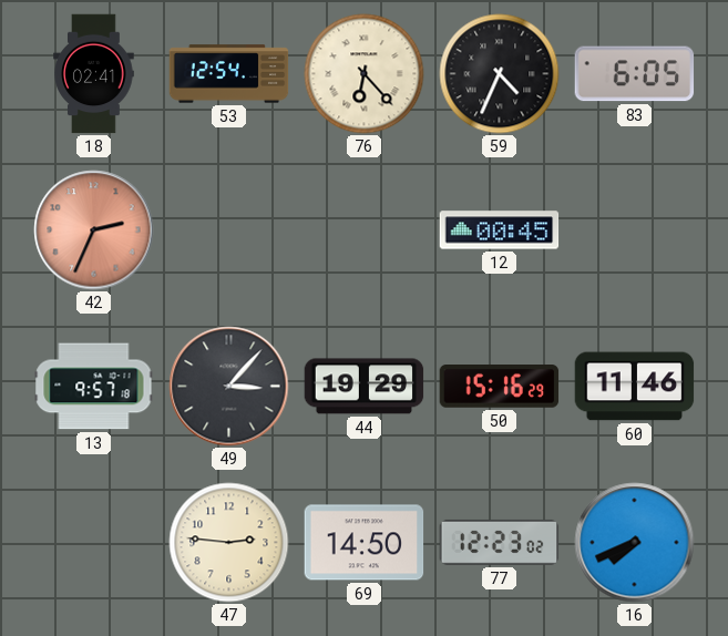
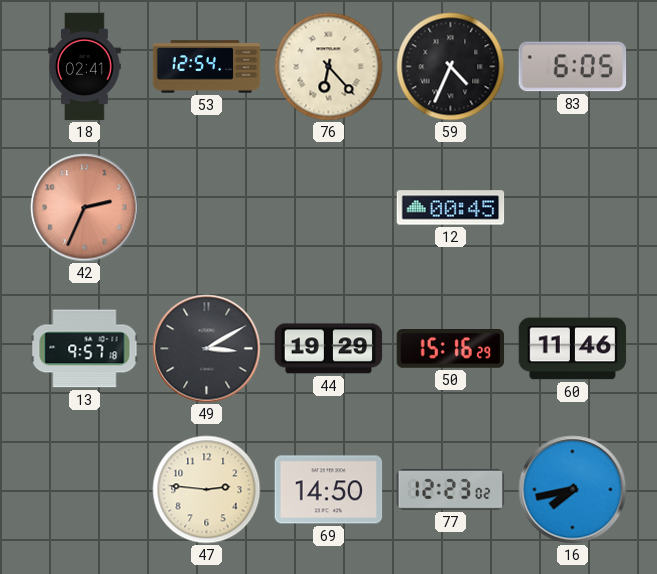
49: 3:07 -> 3:10
16: 7:41 -> 7:43
